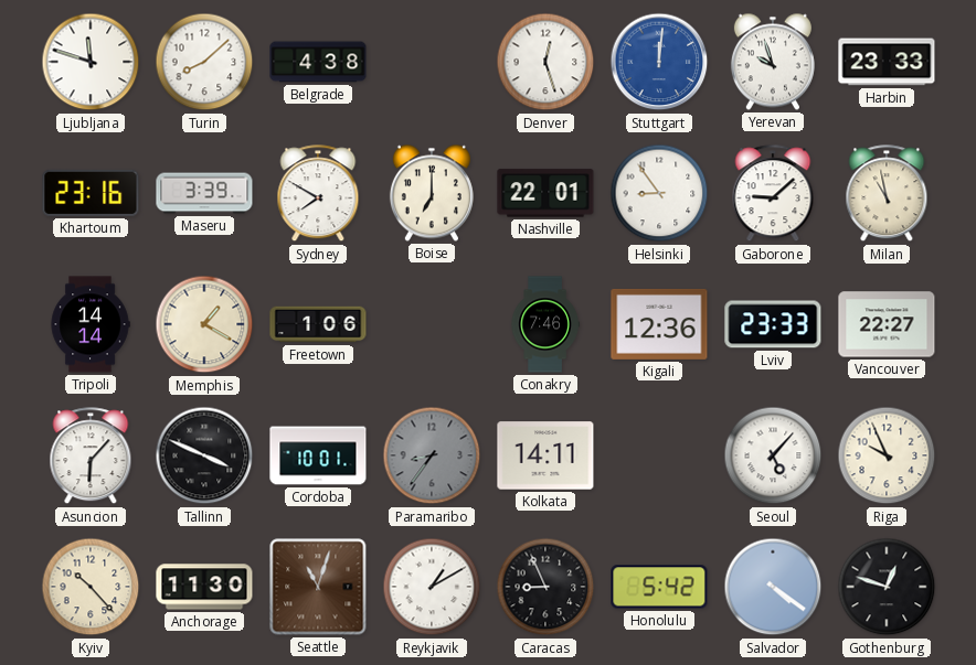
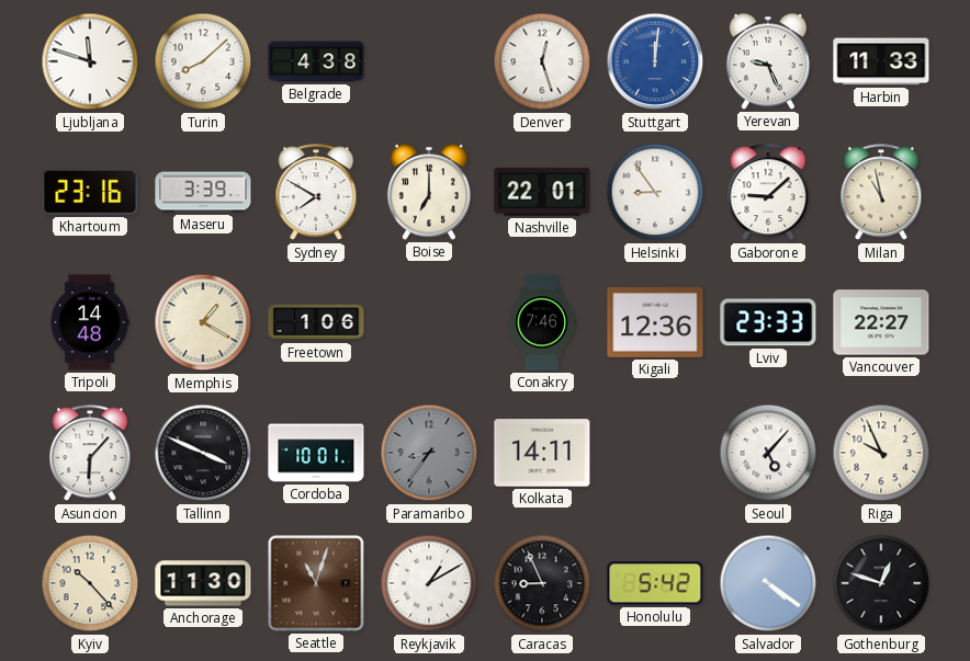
Yerevan: 9:57 -> 9:26
Harbin: 23:33 -> 11:33
Tripoli: 14:14 -> 14:48
